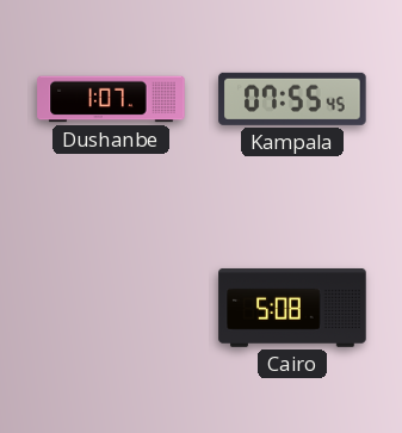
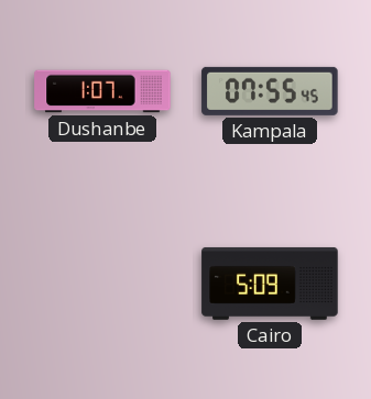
Cairo: 5:08 -> 5:09
